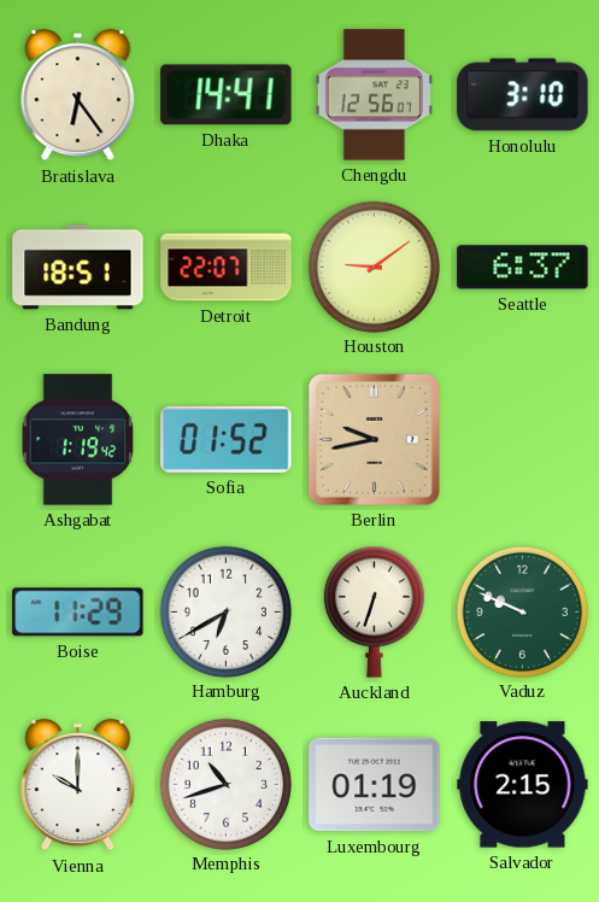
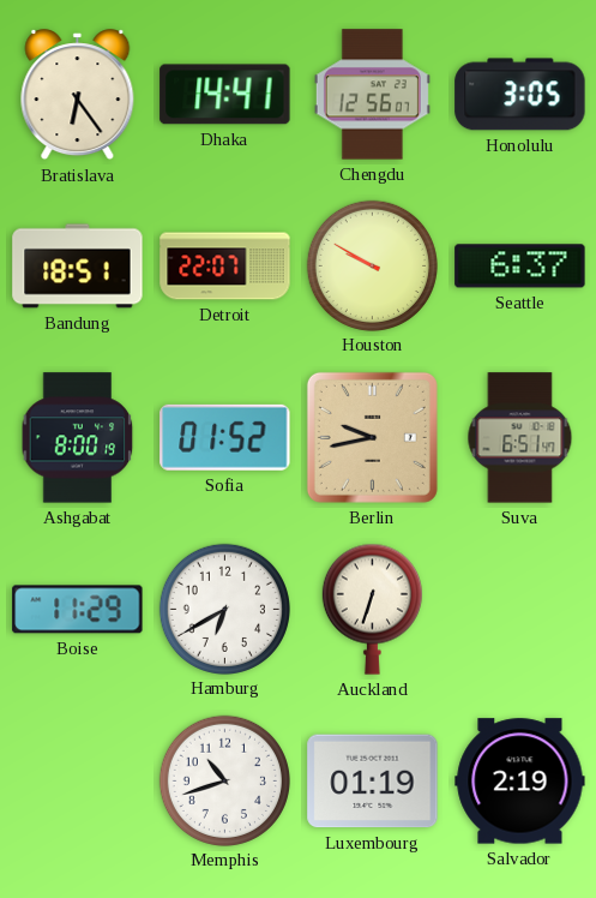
Honolulu: 3:10 -> 3:05
Houston: 9:09 -> 9:50
Ashgabat: 1:19 -> 8:00
Suva: none -> 6:51
Vaduz: 9:49 -> none
Vienna: 10:00 -> none
Salvador: 2:15 -> 2:19
